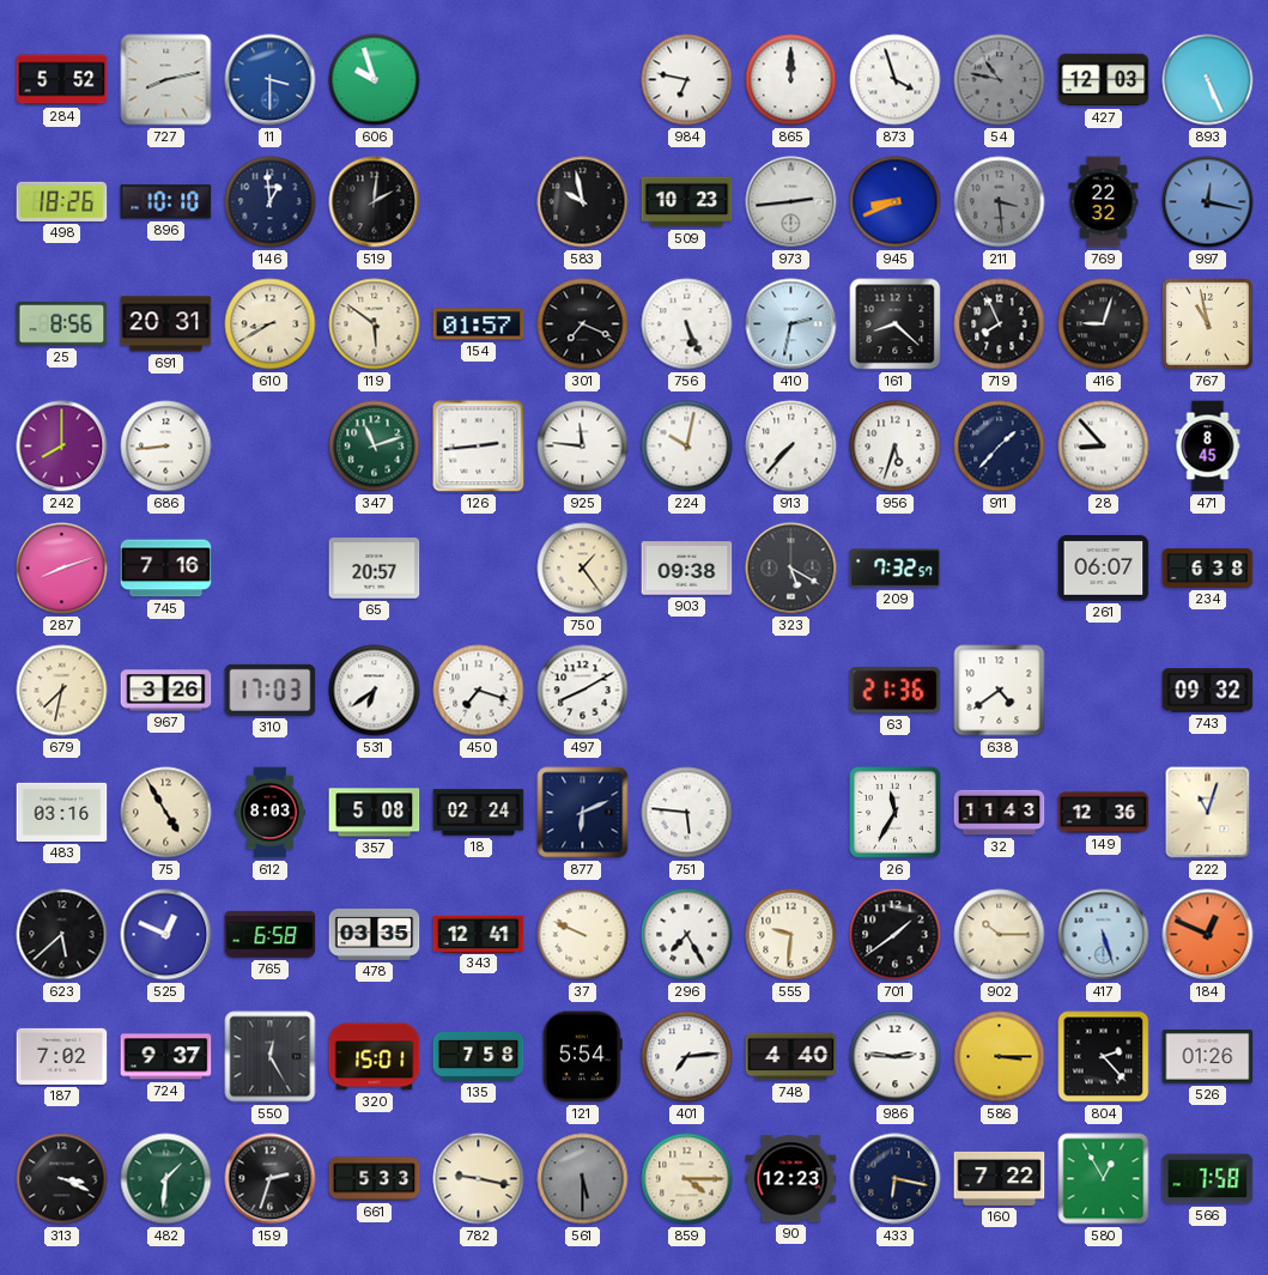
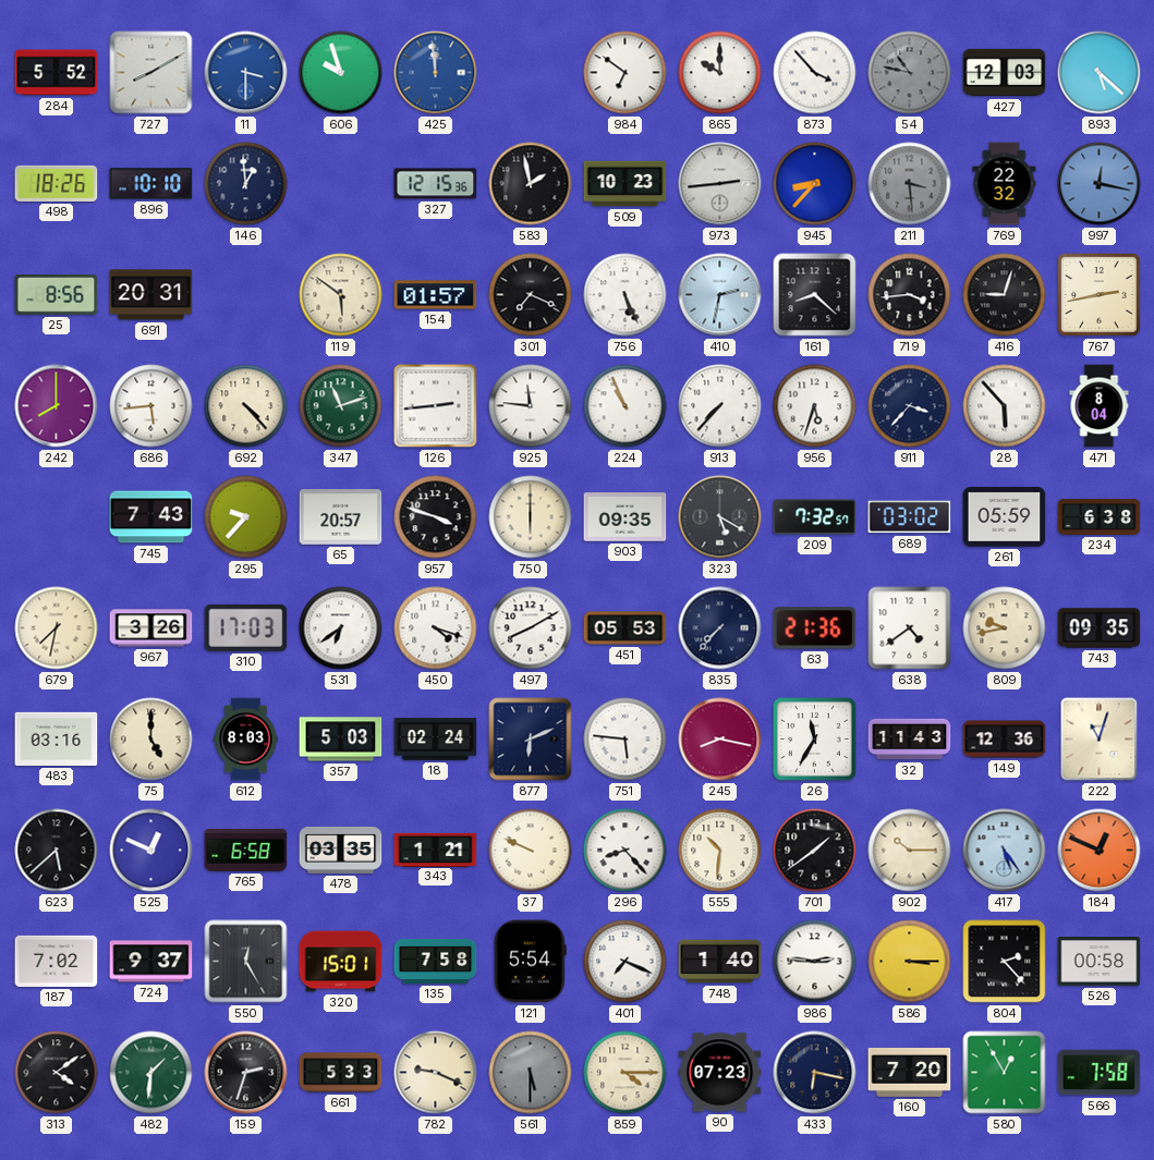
727: 8:13 -> 8:10
425: none -> 11:59
984: 6:47 -> 6:51
865: 12:00 -> 10:00
873: 3:57 -> 3:53
893: 5:26 -> 5:22
519: 2:01 -> none
327: none -> 12:15
583: 9:58 -> 1:58
945: 8:41 -> 8:37
610: 8:40 -> none
719: 7:56 -> 3:44
767: 10:58 -> 2:43
686: 8:44 -> 5:44
692: none -> 4:23
224: 10:02 -> 10:56
911: 1:37 -> 3:37
28: 8:53 -> 5:53
471: 8:45 -> 8:04
287: 8:12 -> none
745: 7:16 -> 7:43
295: none -> 9:37
957: none -> 3:48
750: 1:24 -> 6:00
903: 09:38 -> 09:35
689: none -> 03:02
261: 06:07 -> 05:59
450: 7:18 -> 4:18
451: none -> 05:53
835: none -> 7:37
809: none -> 9:43
743: 09:32 -> 09:35
75: 4:55 -> 5:00
357: 5:08 -> 5:03
245: none -> 8:17
343: 12:41 -> 1:21
296: 7:25 -> 8:23
555: 9:31 -> 10:31
417: 5:27 -> 5:24
401: 7:14 -> 7:19
748: 4:40 -> 1:40
526: 01:26 -> 00:58
313: 3:19 -> 4:09
782: 9:17 -> 9:19
90: 12:23 -> 07:23
160: 7:22 -> 7:20
